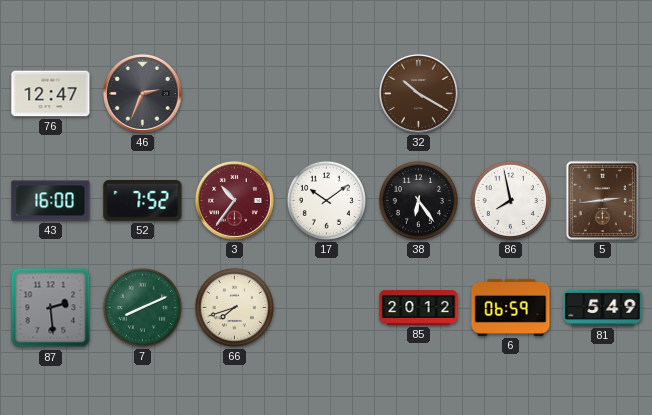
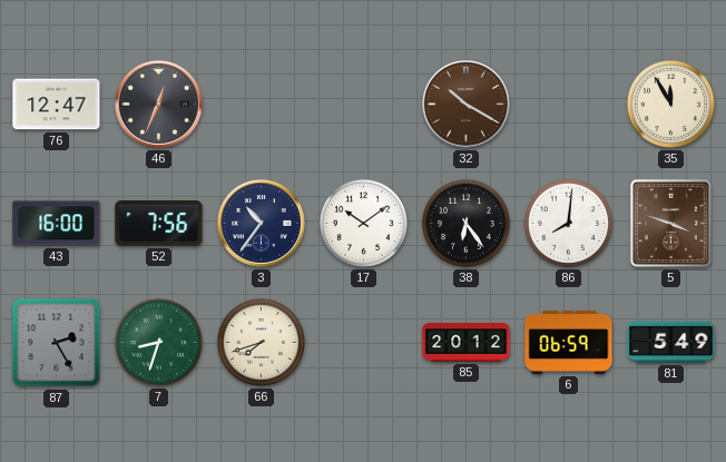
46: 2:34 -> 12:34
35: none -> 11:55
52: 7:52 -> 7:56
3 dial: burgundy -> navy
86: 7:58 -> 8:01
5: 2:44 -> 3:48
87: 2:29 -> 2:25
7: 8:11 -> 8:33
